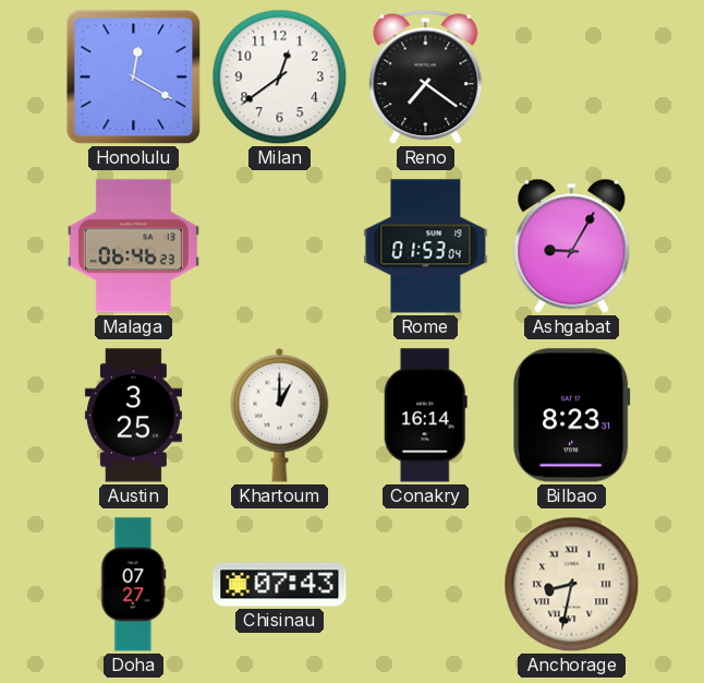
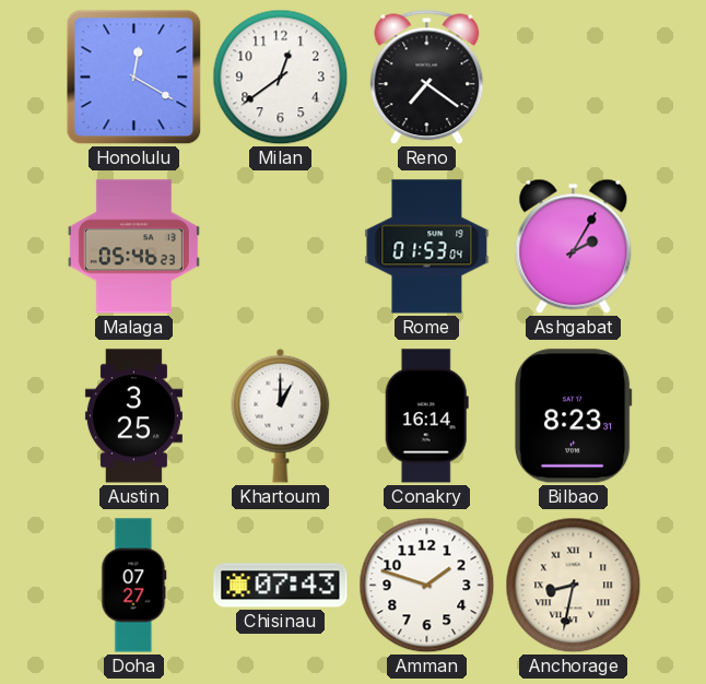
Malaga: 06:46 -> 05:46
Ashgabat: 9:05 -> 2:05
Amman: none -> 1:48
